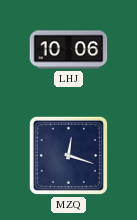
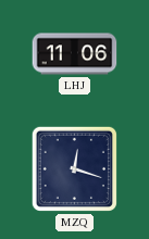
LHJ: 10:06 -> 11:06
